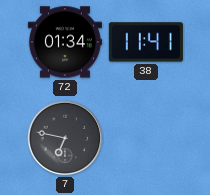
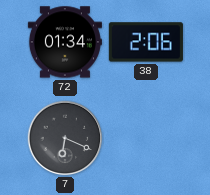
38: 11:41 -> 2:06
7: 6:47 -> 6:19
